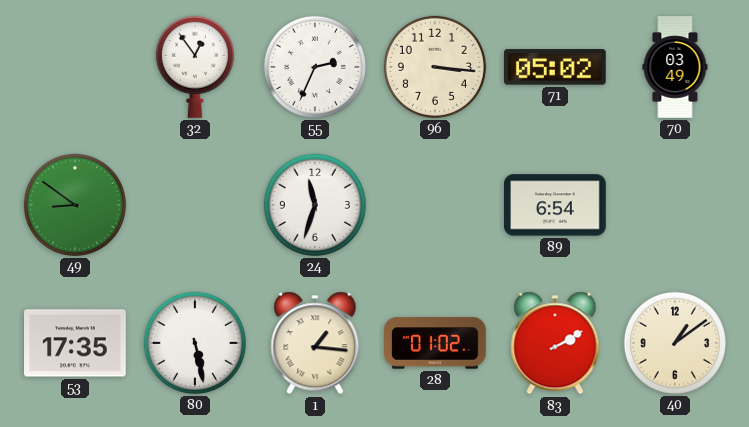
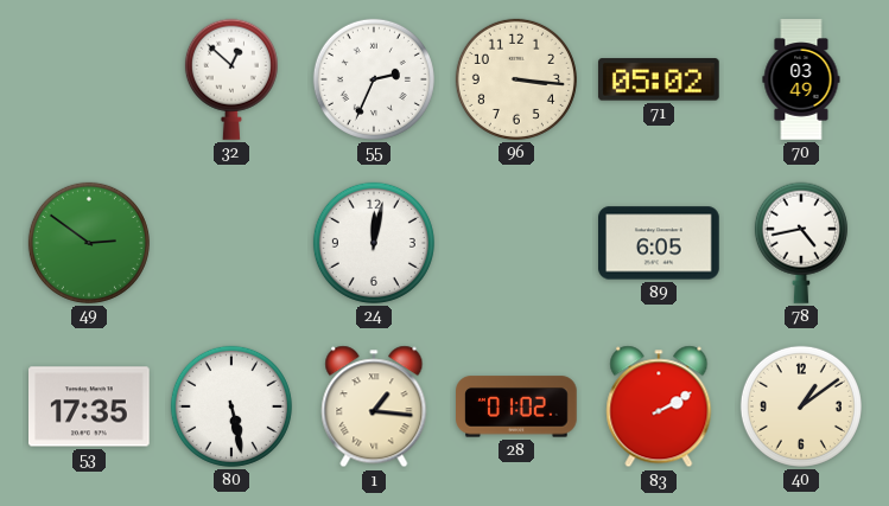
32: 12:54 -> 12:52
49: 8:51 -> 2:51
24: 11:33 -> 12:02
89: 6:54 -> 6:05
78: none -> 4:43
